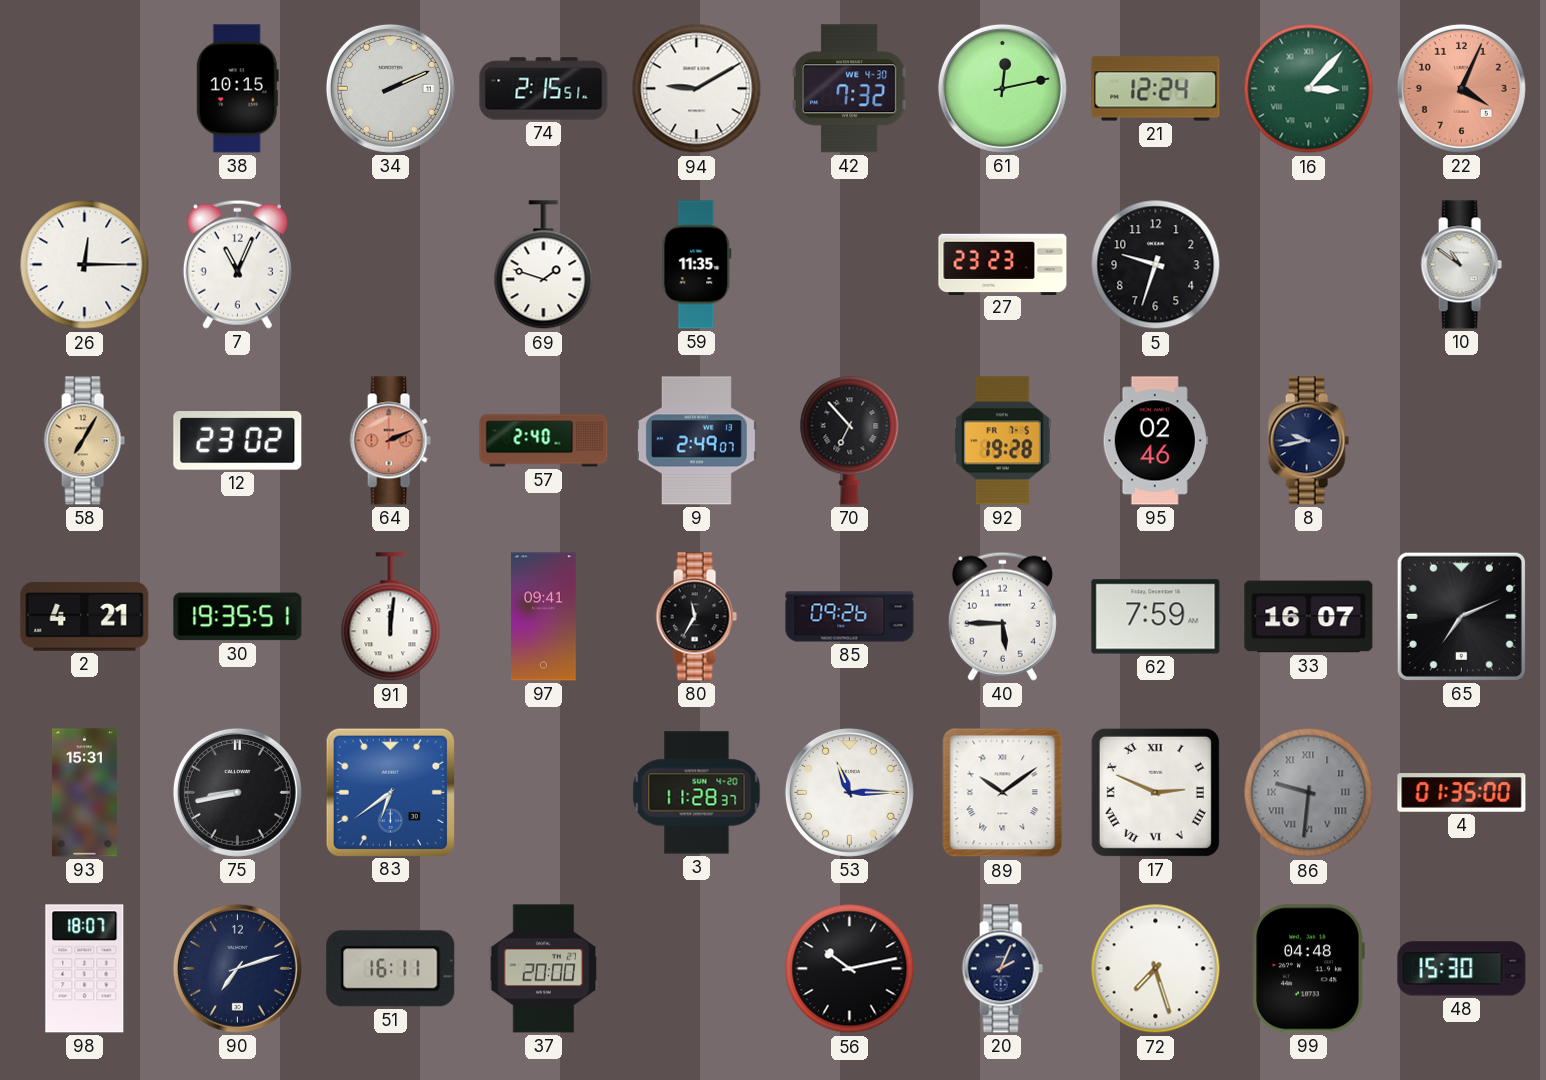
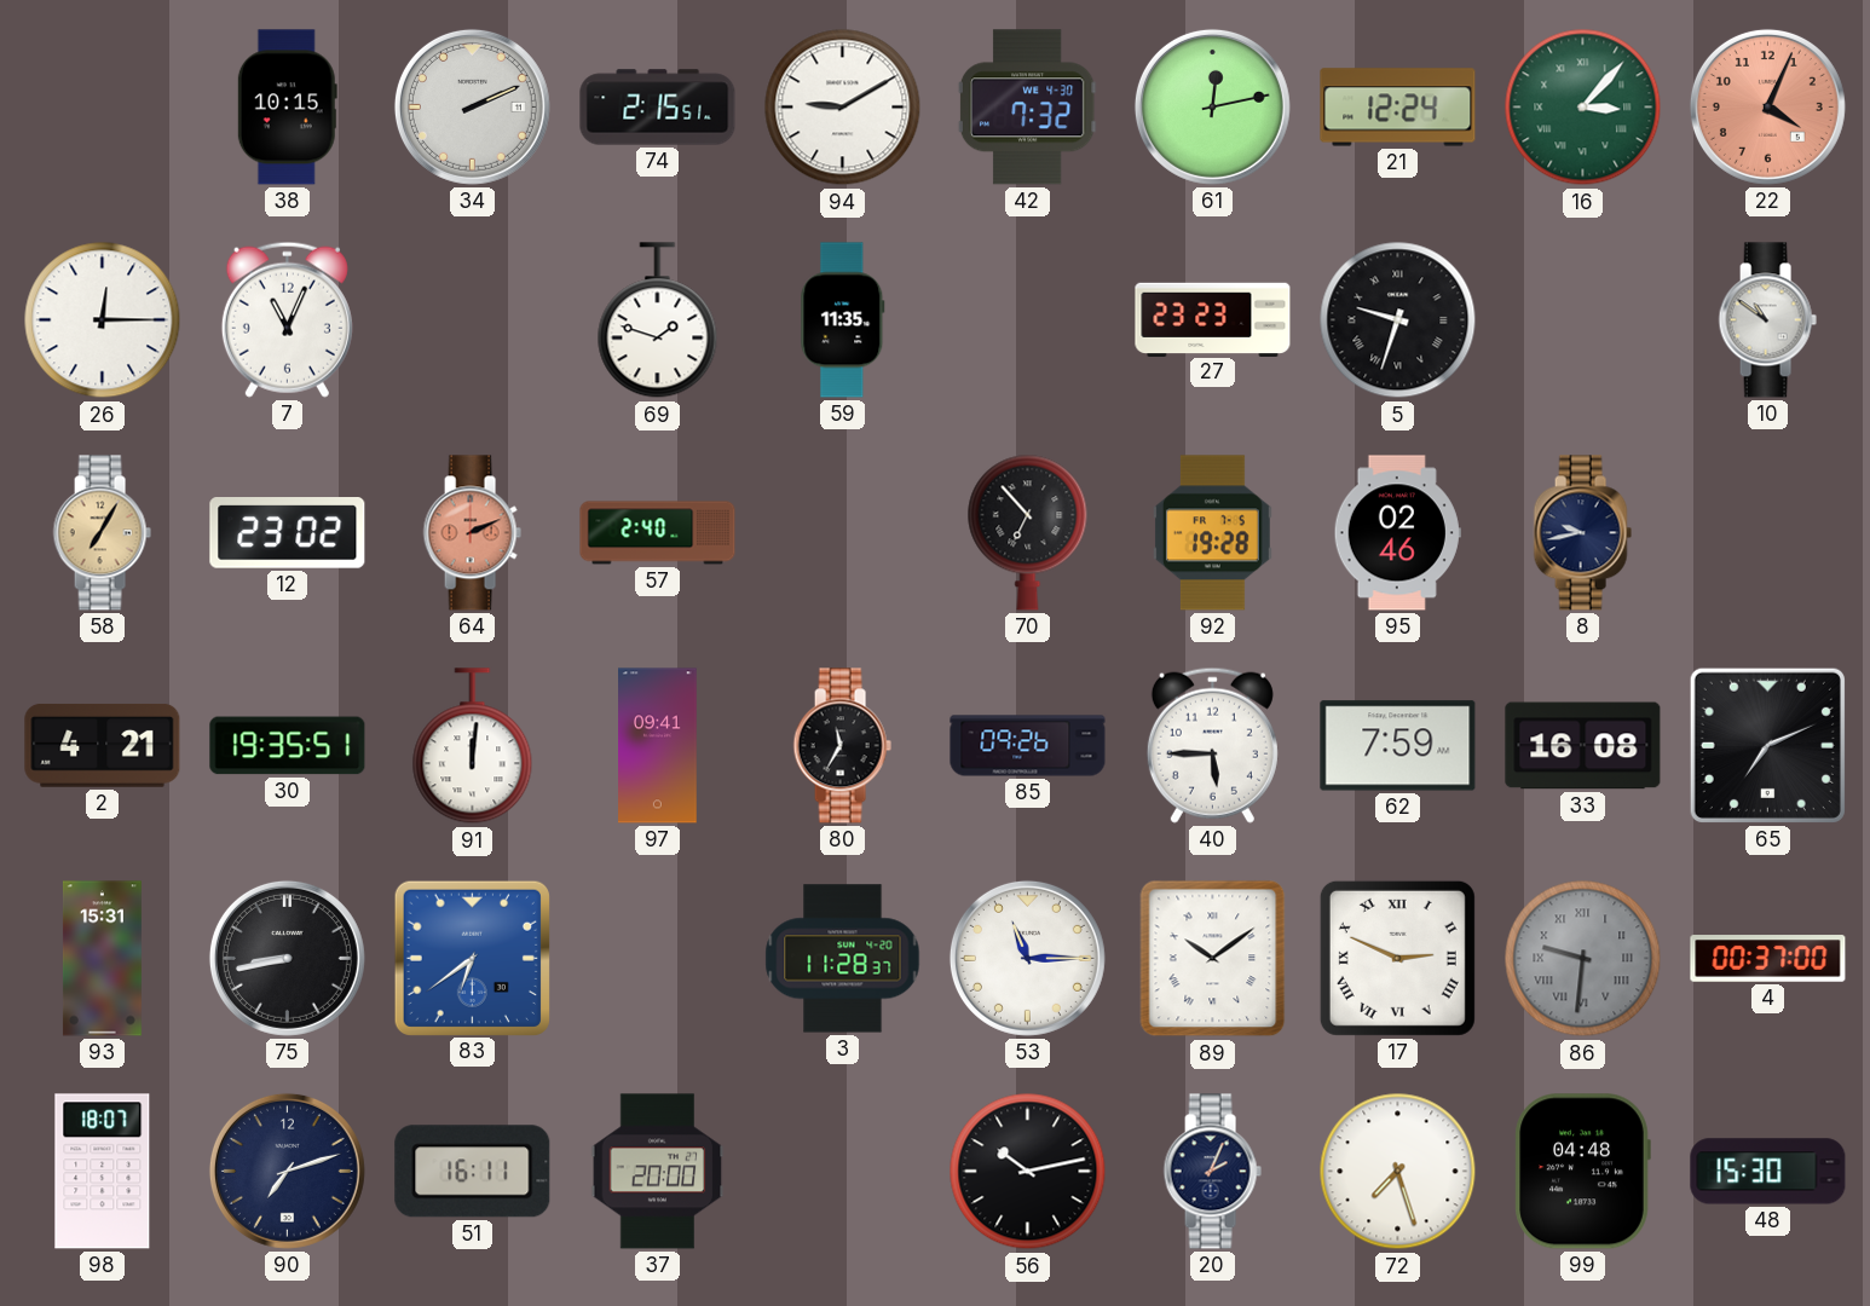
5 numerals: Arabic -> Roman
9: 2:49 -> none
33: 16:07 -> 16:08
4: 01:35 -> 00:37
